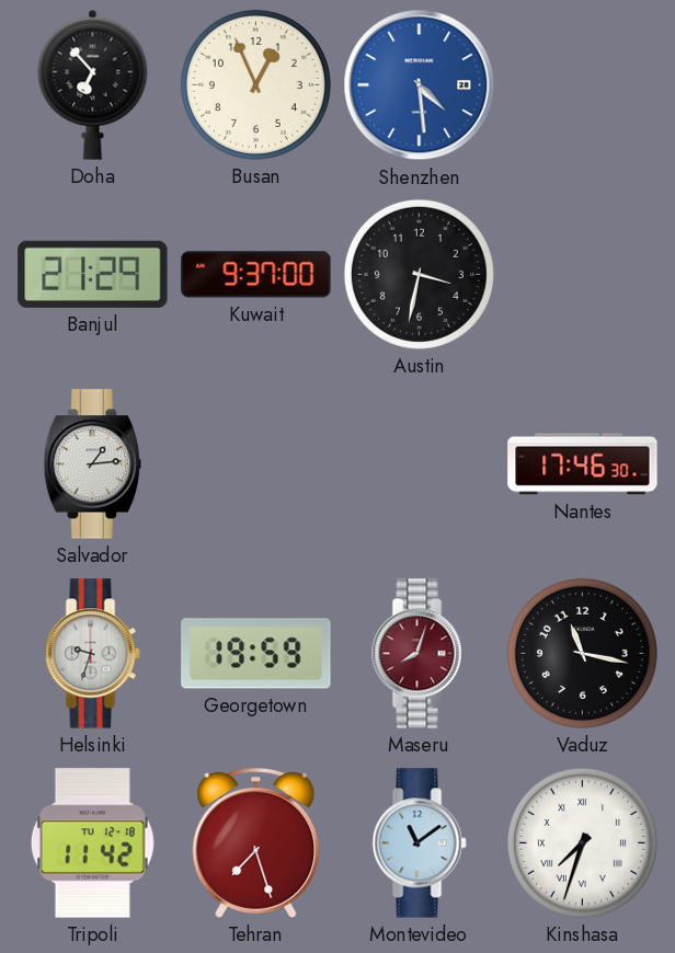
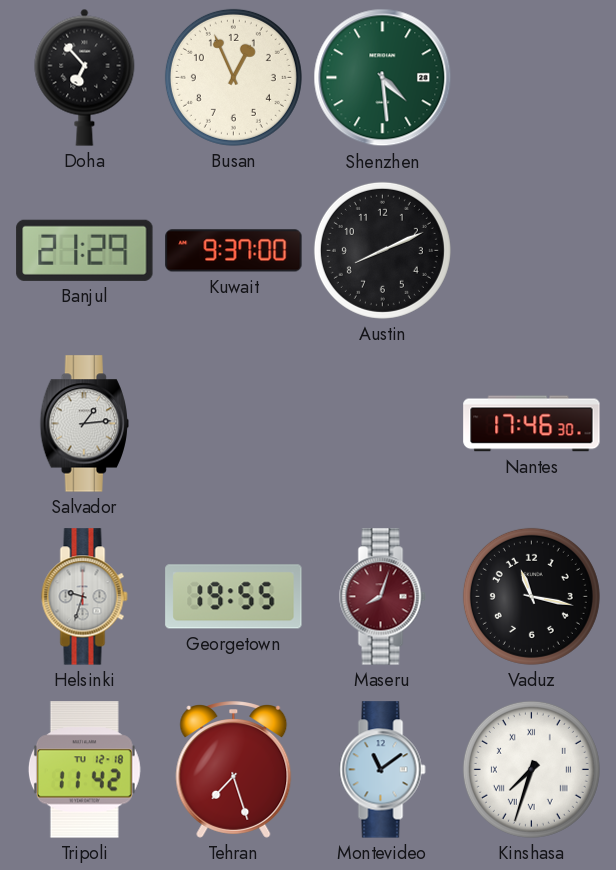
Shenzhen dial: blue -> green
Austin: 3:32 -> 8:11
Georgetown: 19:59 -> 19:55
